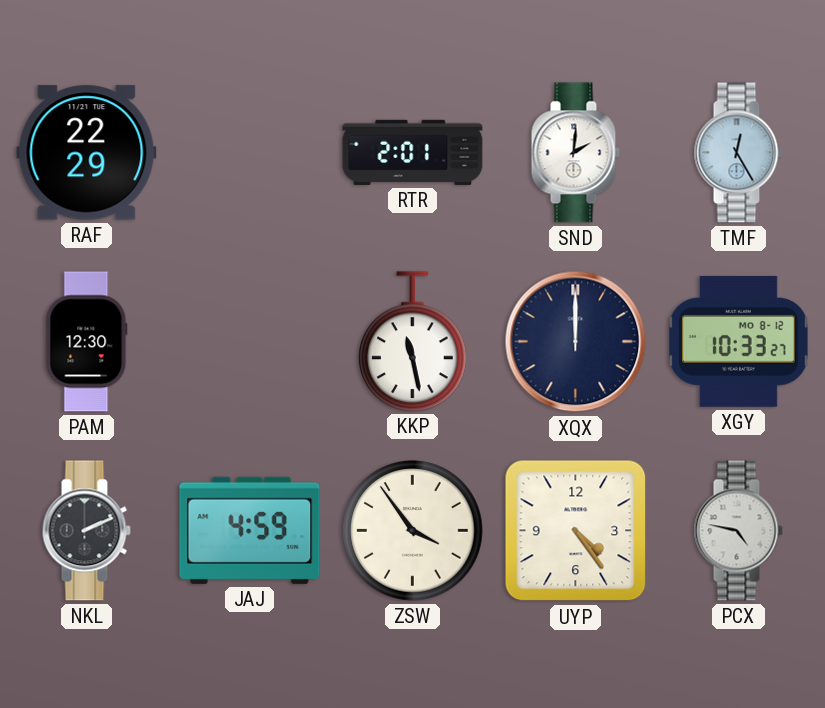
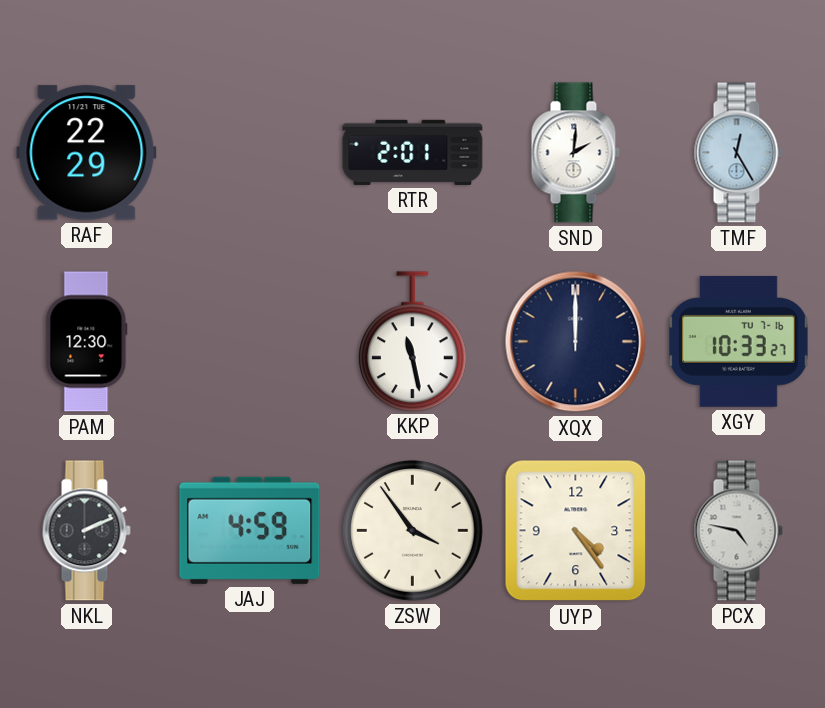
XGY date: MO 8-12 -> TU 7-16
